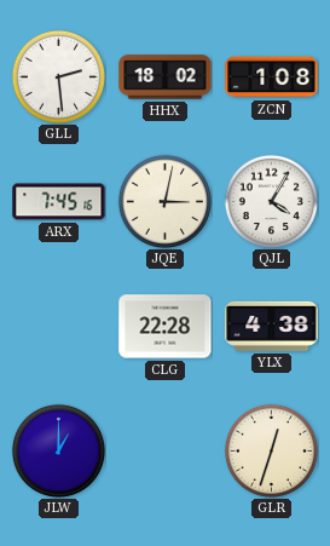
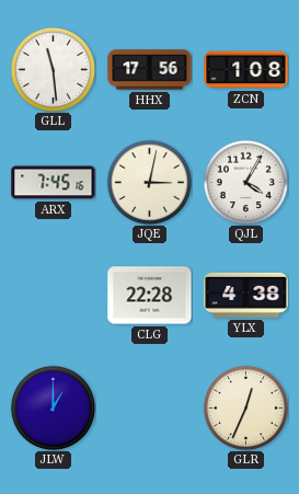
GLL: 2:29 -> 11:29
HHX: 18:02 -> 17:56
GLR: 12:33 -> 12:34
